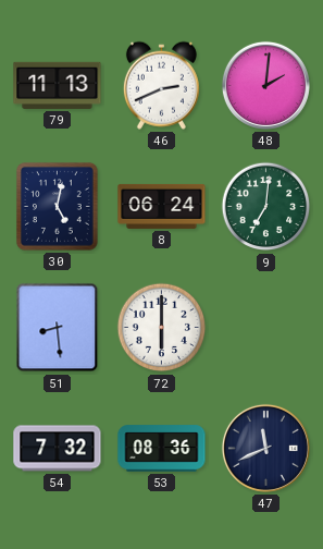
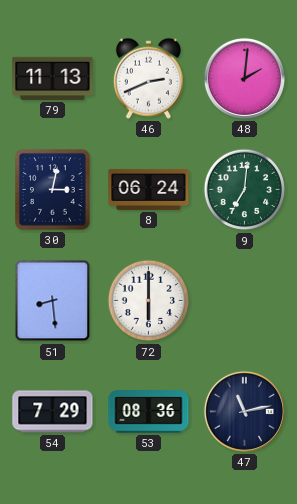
30: 5:02 -> 3:02
54: 7:32 -> 7:29
47: 11:41 -> 11:13
